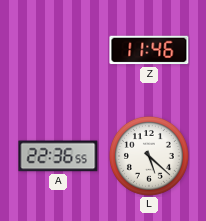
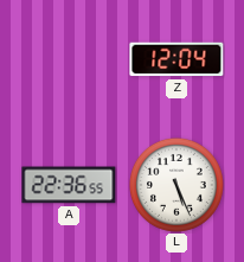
Z: 11:46 -> 12:04
L: 5:22 -> 5:26
